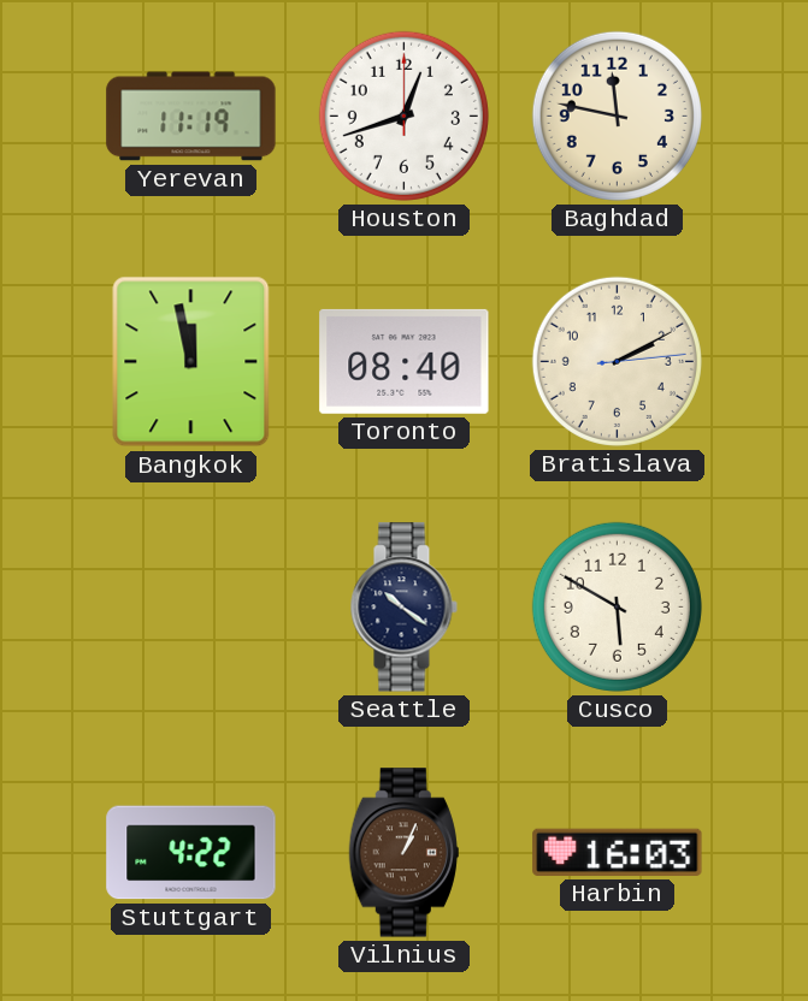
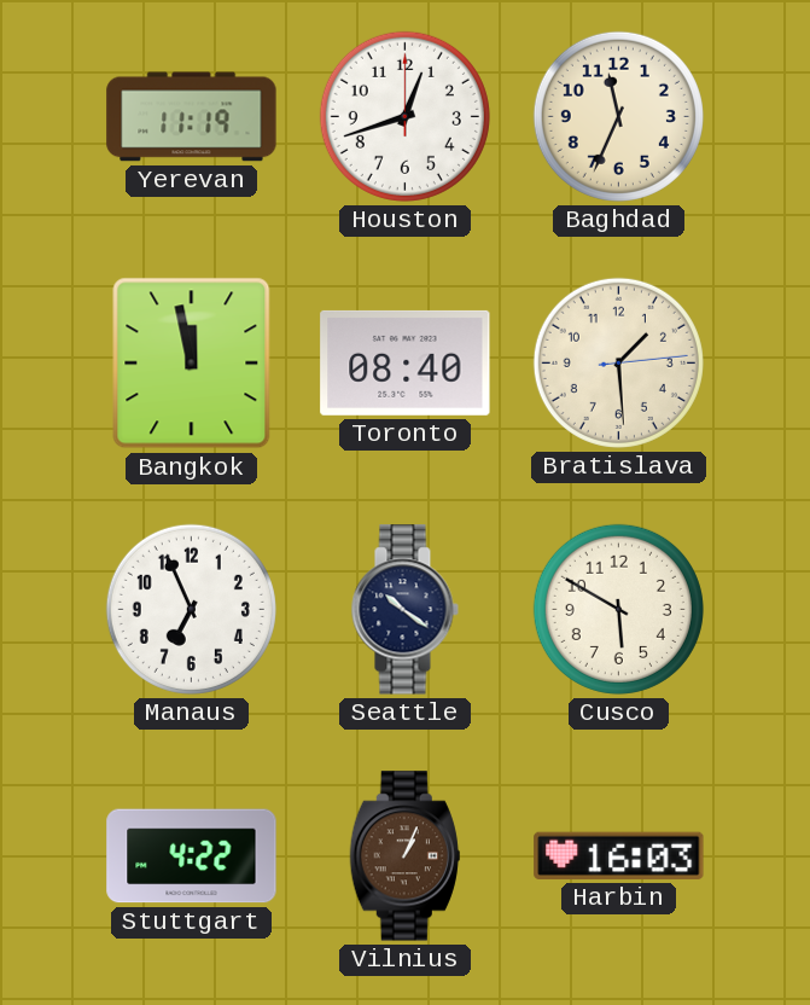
Baghdad: 11:47 -> 11:34
Bratislava: 2:10 -> 1:29
Manaus: none -> 6:56
